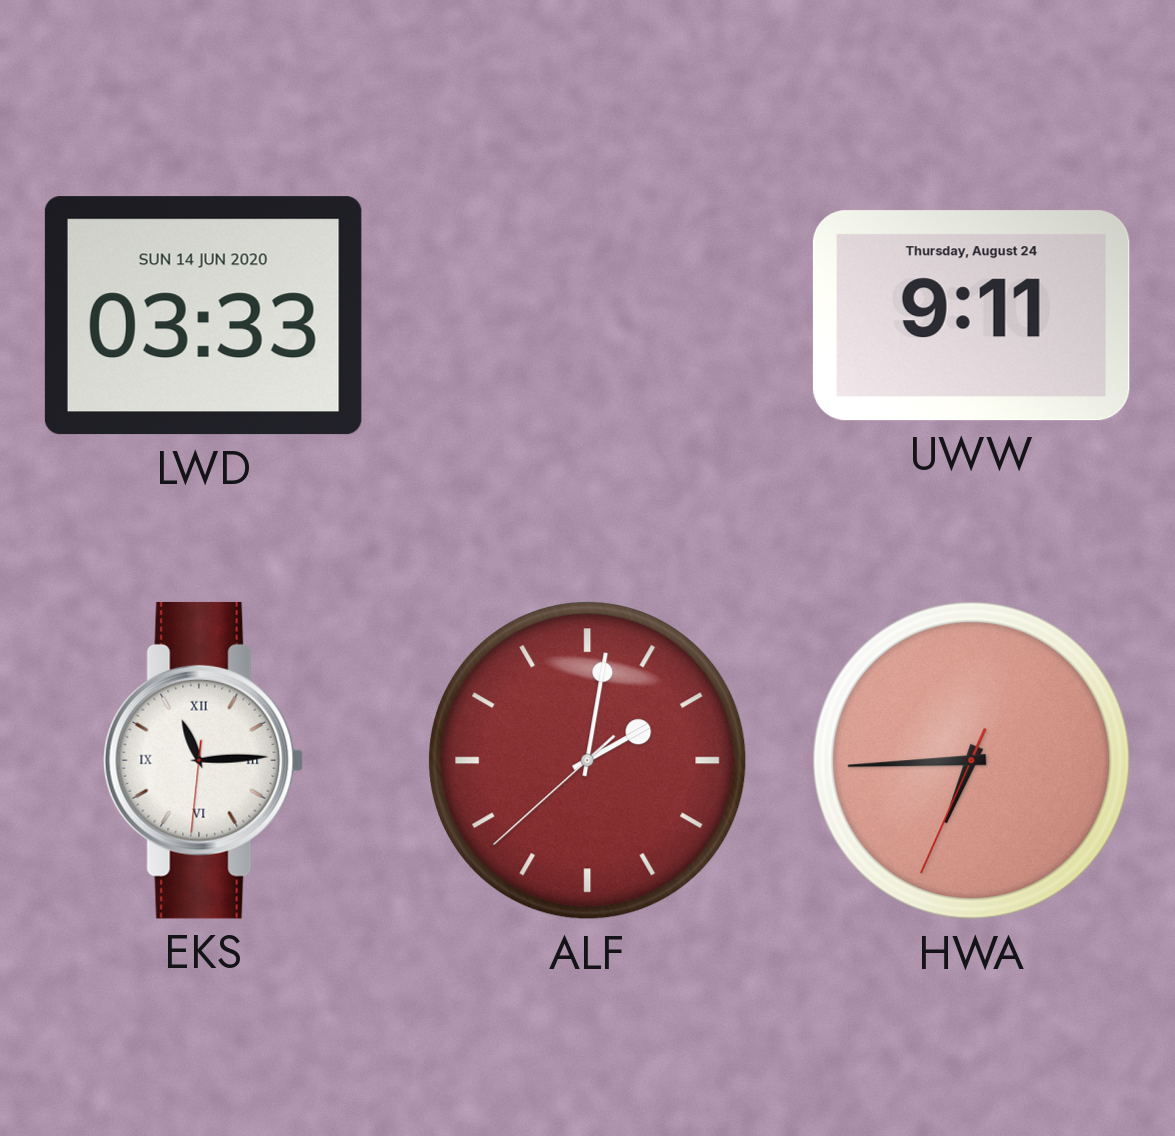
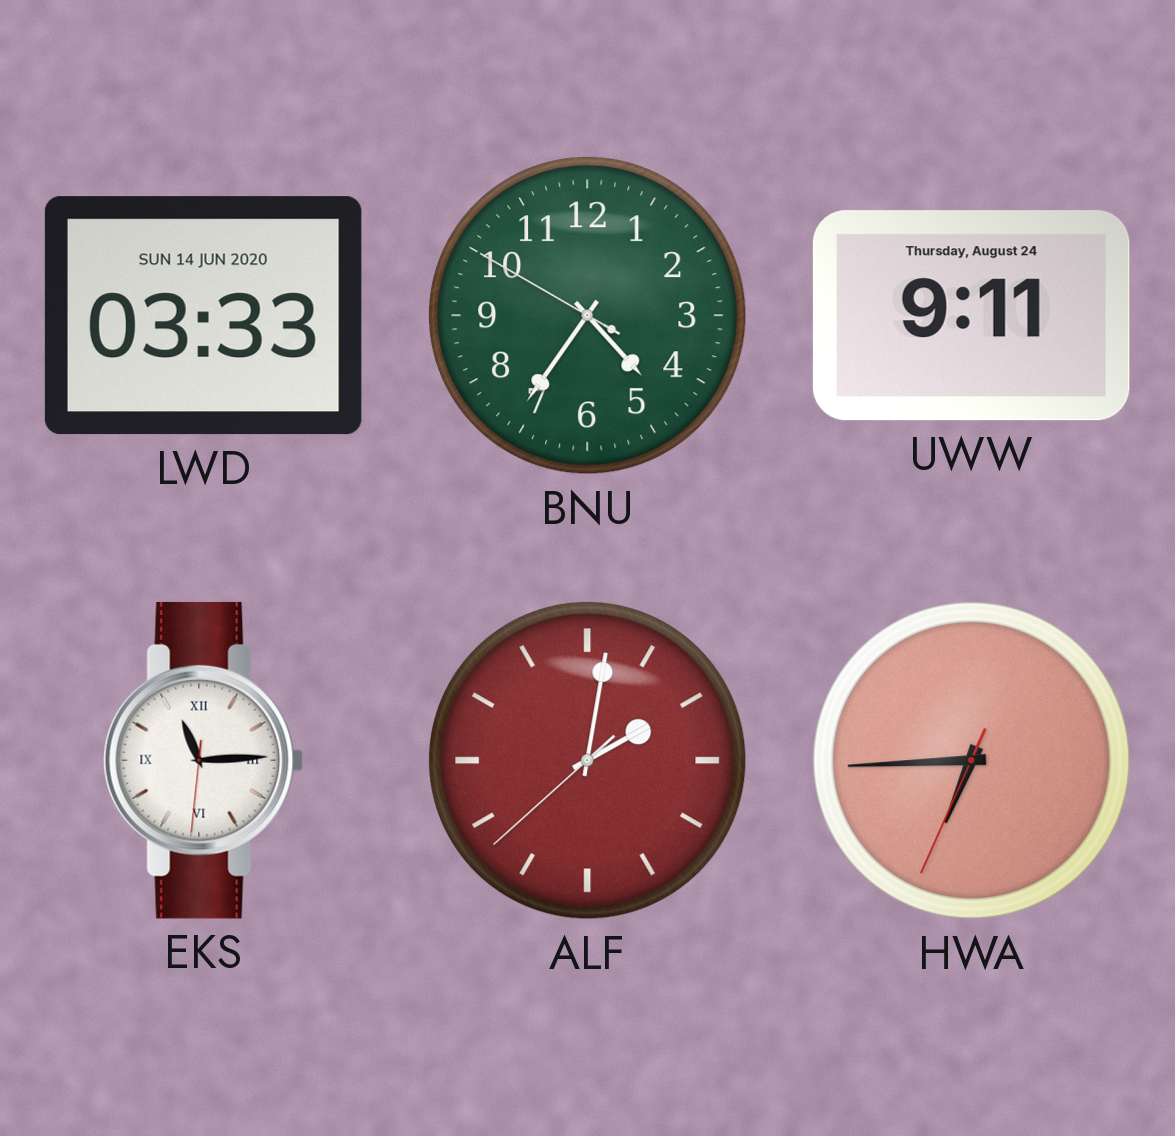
BNU: none -> 4:35
